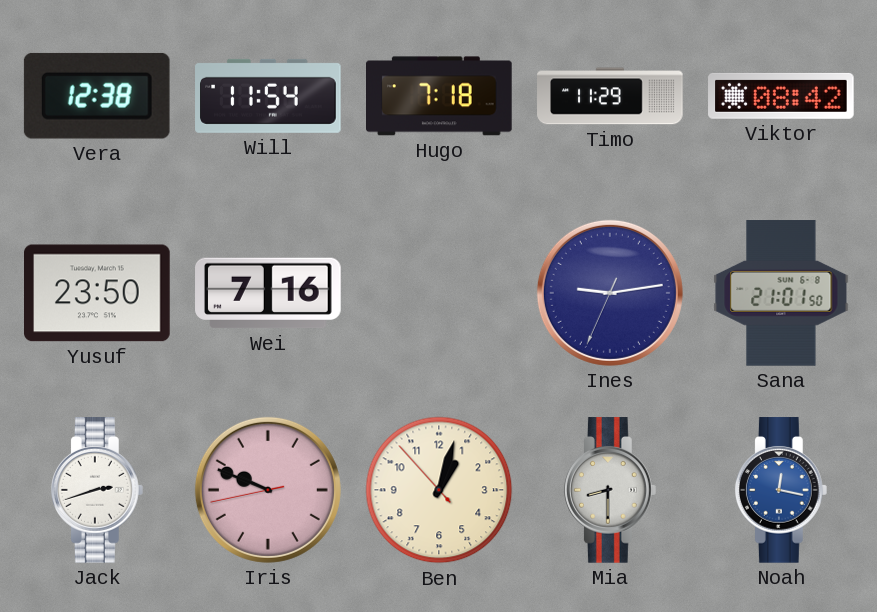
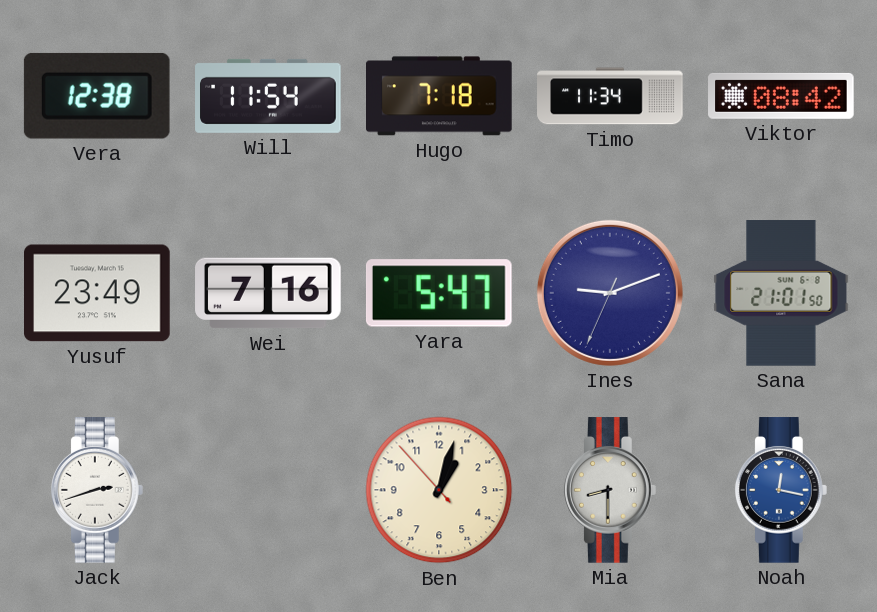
Timo: 11:29 -> 11:34
Yusuf: 23:50 -> 23:49
Yara: none -> 5:47
Ines: 9:13 -> 9:11
Iris: 9:48 -> none
